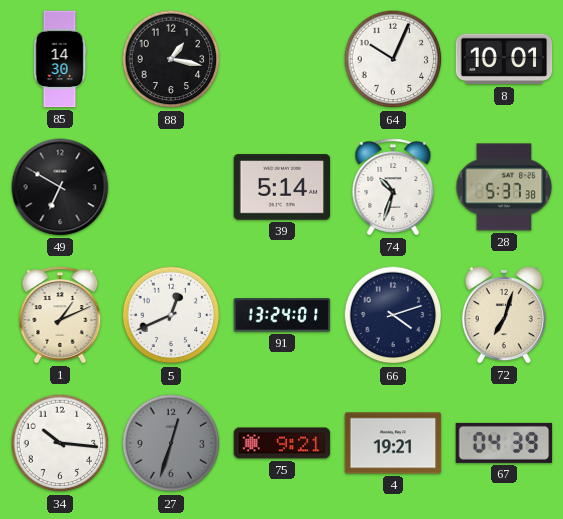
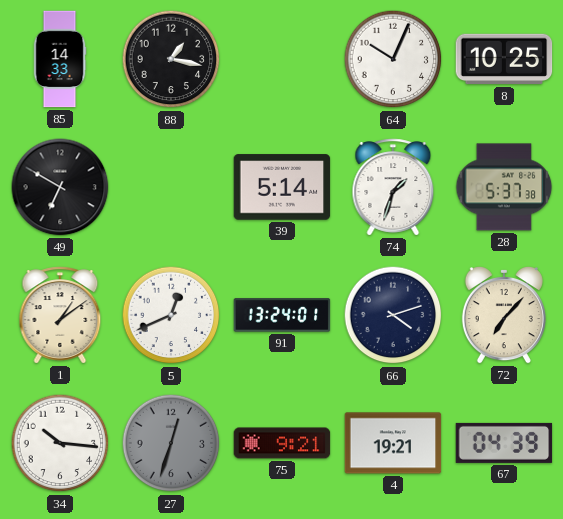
85: 14:30 -> 14:33
8: 10:01 -> 10:25
74: 10:33 -> 1:33
1: 1:11 -> 1:09
72: 7:03 -> 7:07
